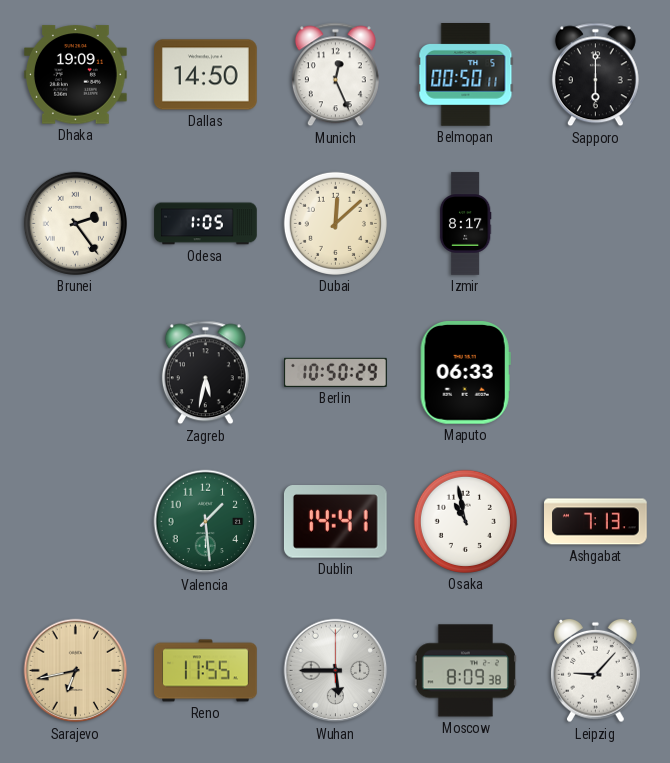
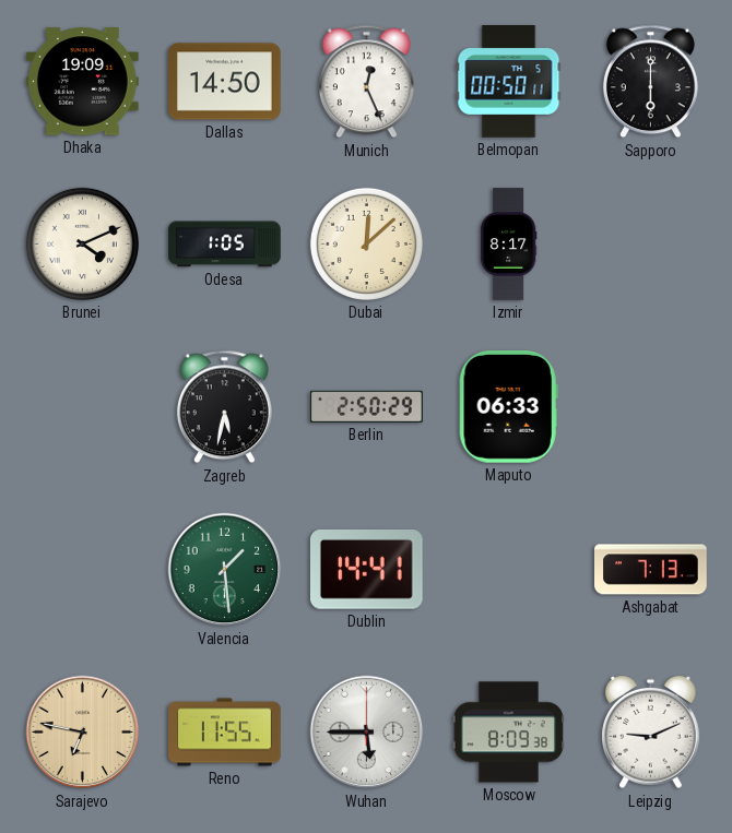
Brunei: 2:24 -> 4:11
Berlin: 10:50 -> 2:50
Osaka: 10:58 -> none
Sarajevo: 6:43 -> 6:47
Leipzig: 9:07 -> 9:11
